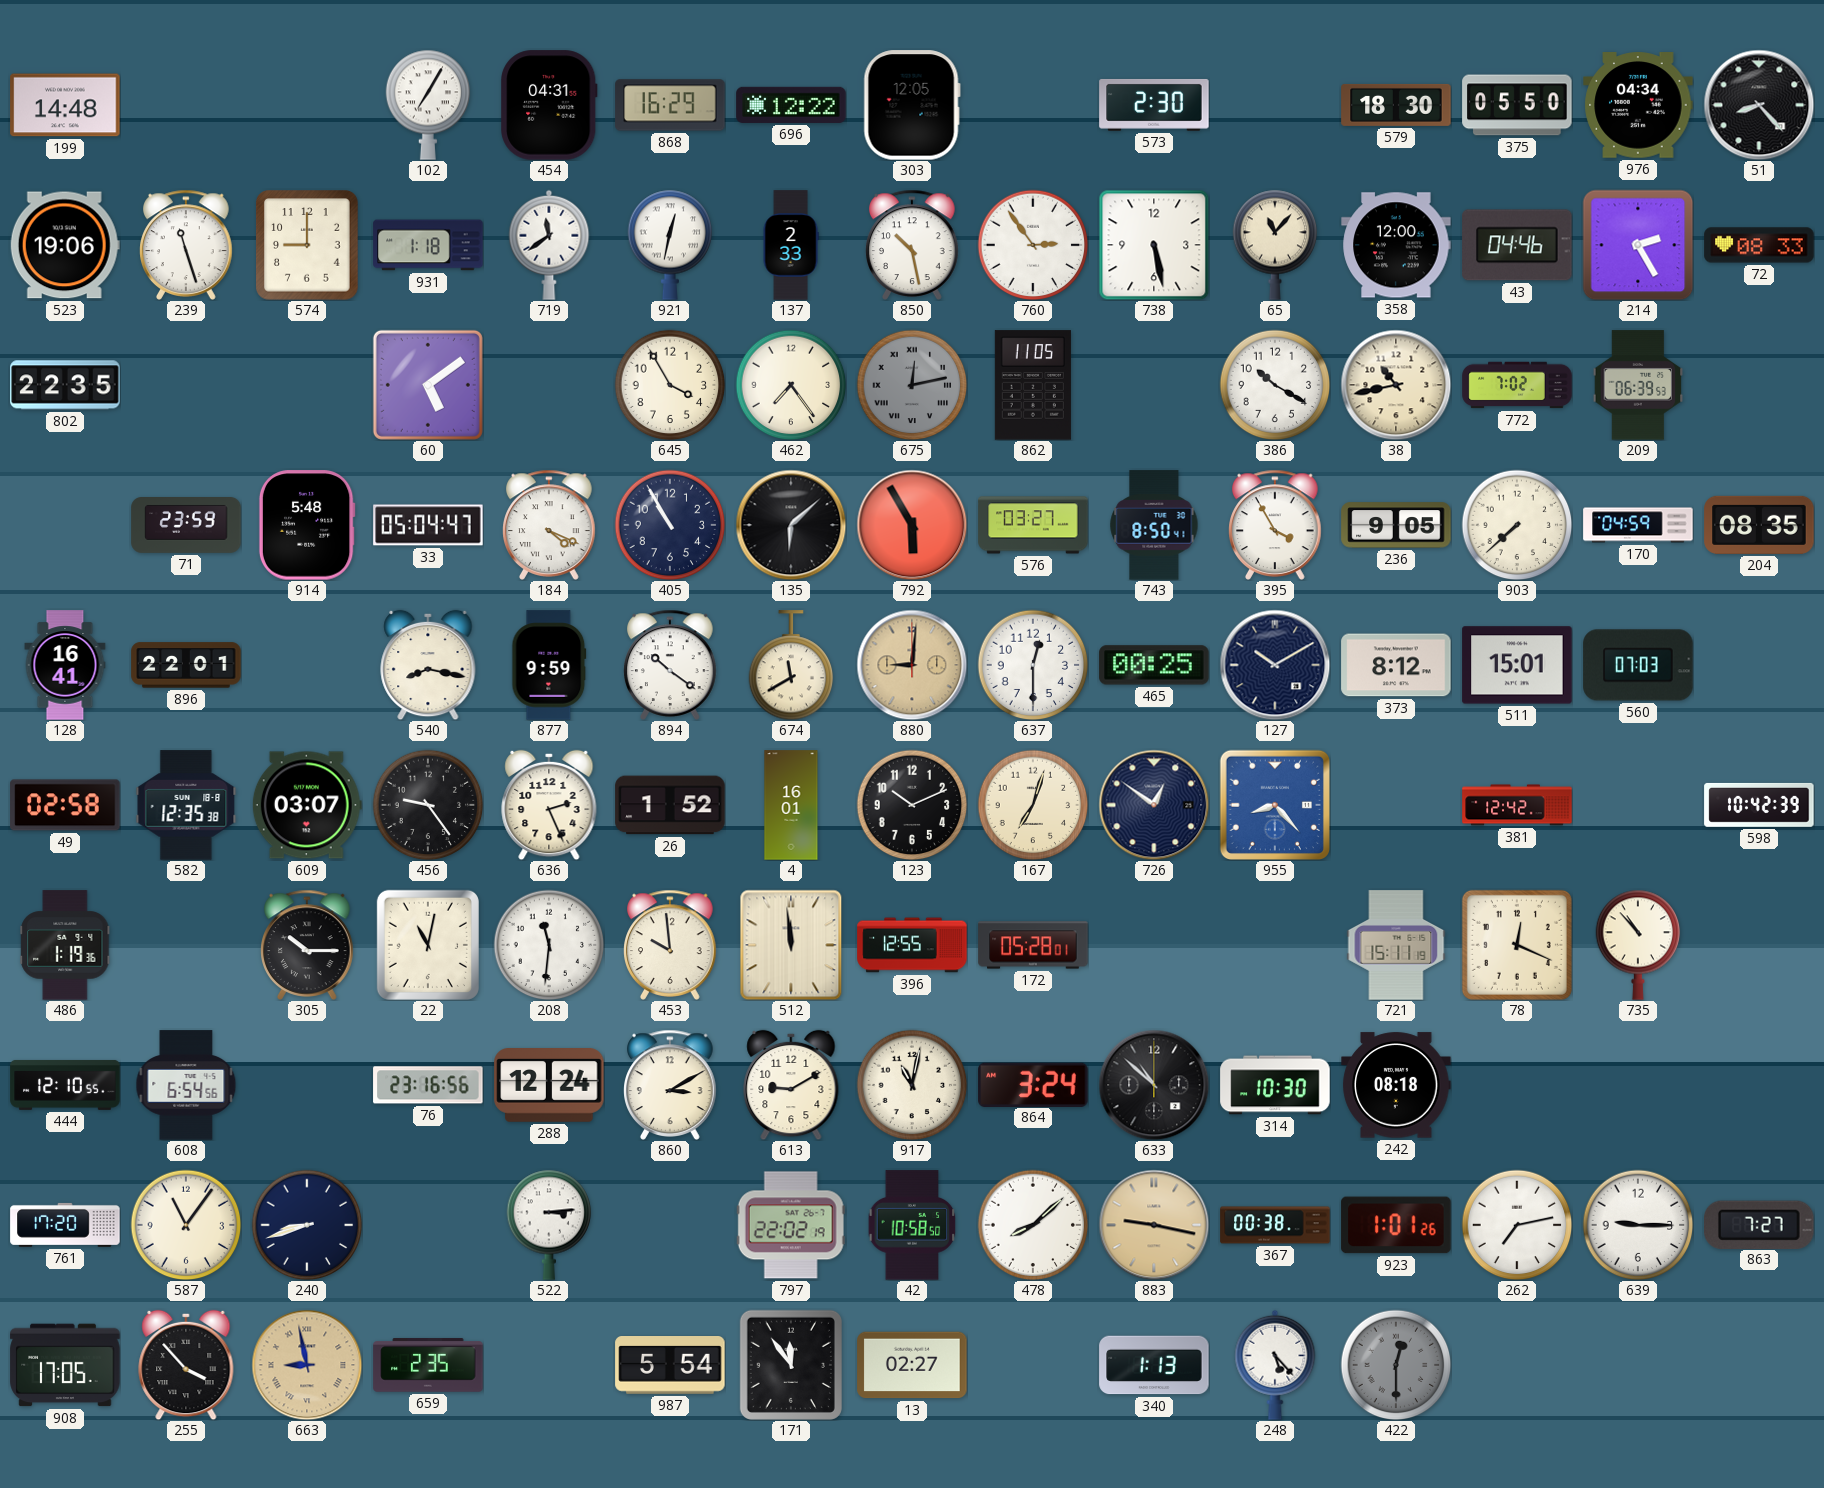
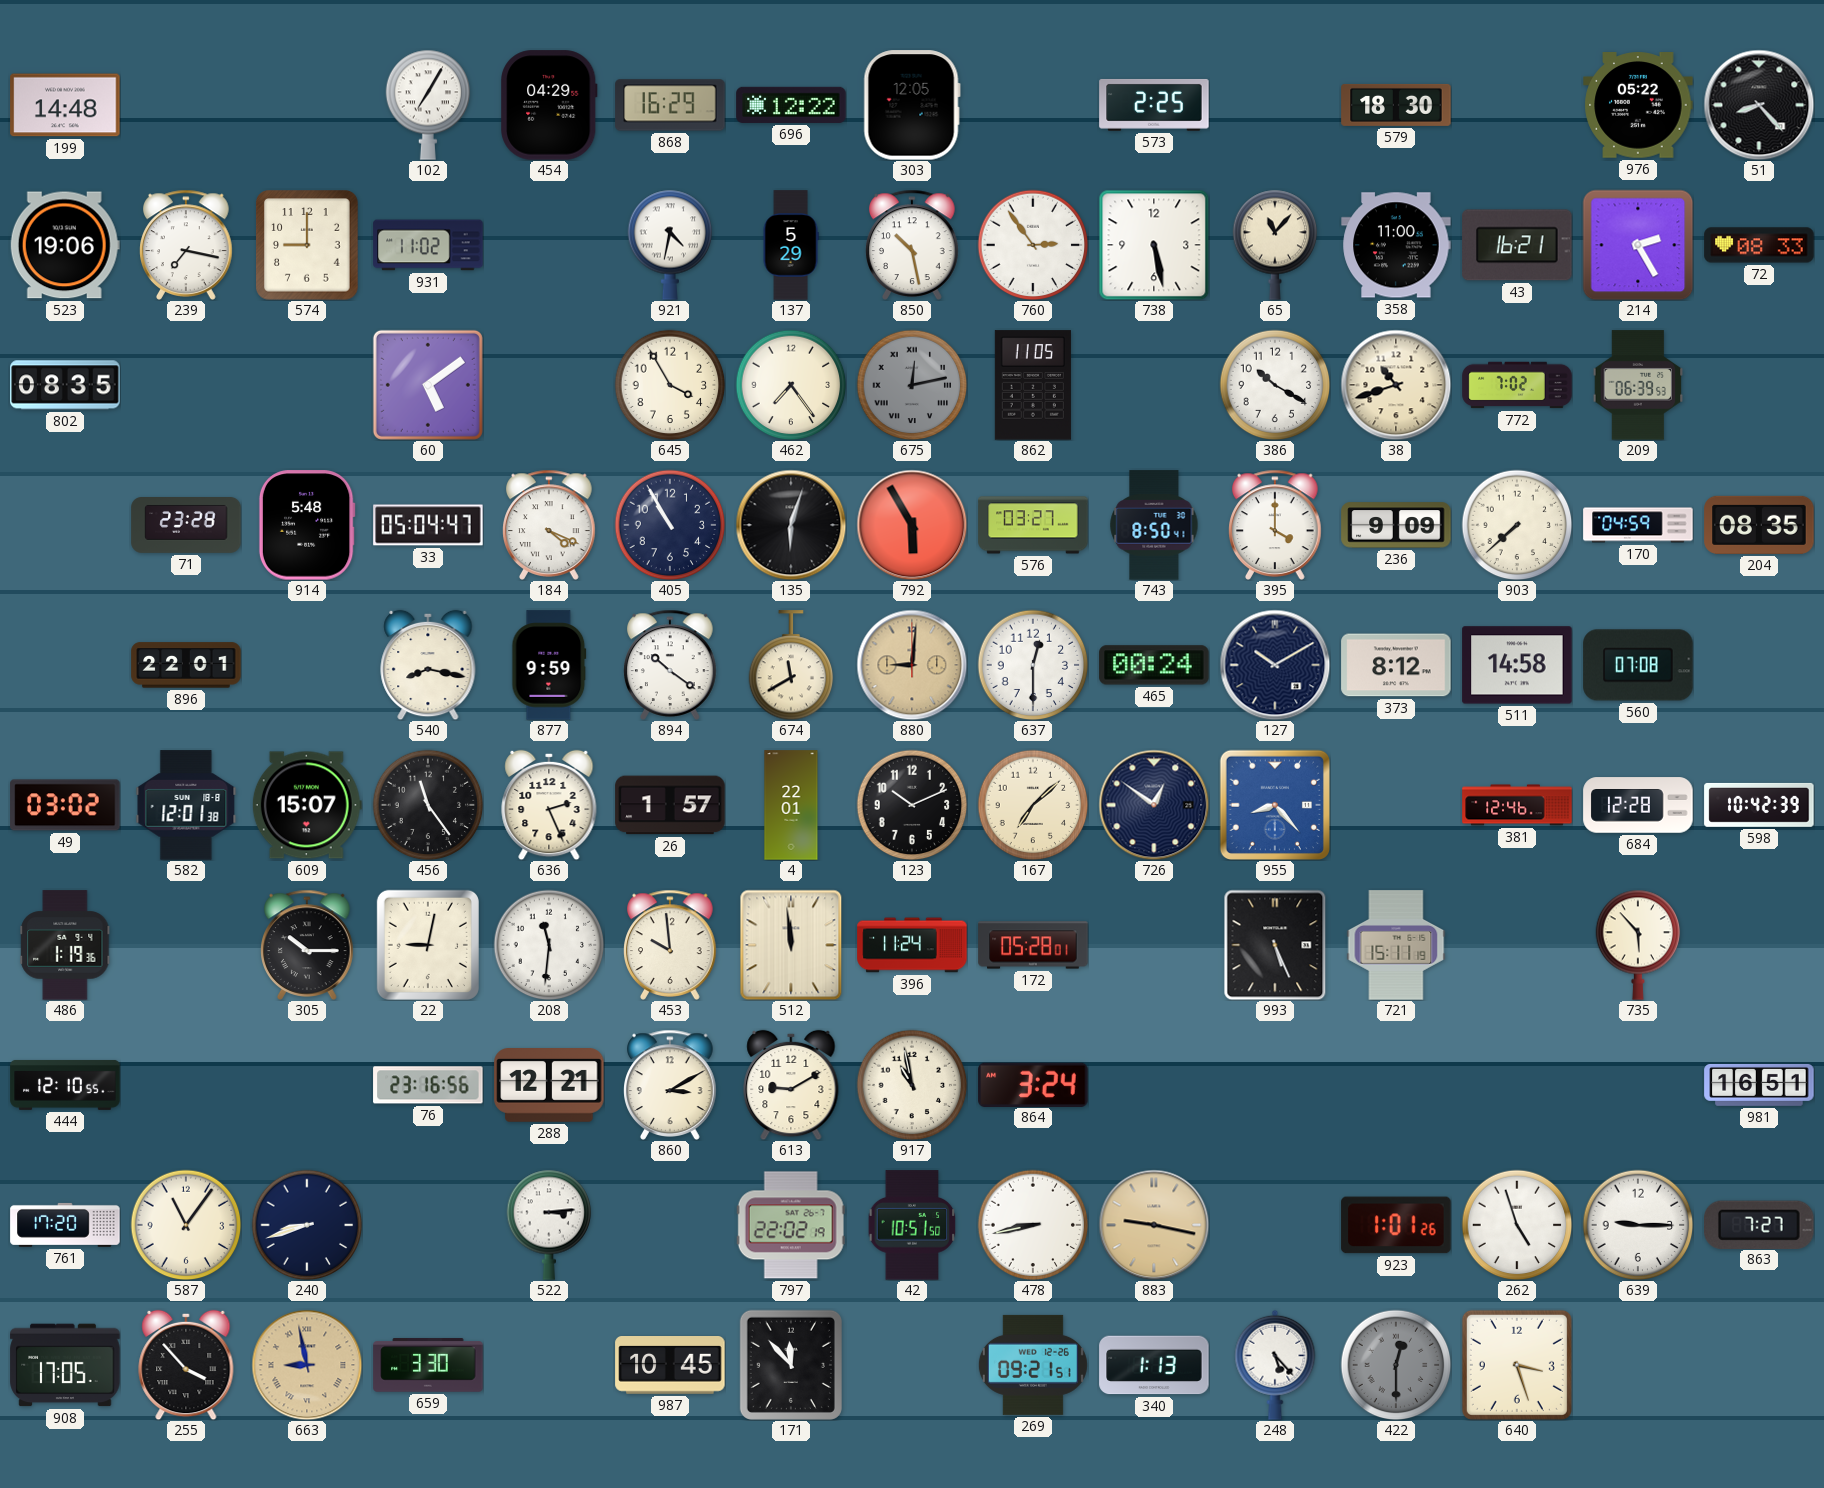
454: 04:31 -> 04:29
573: 2:30 -> 2:25
375: 05:50 -> none
976: 04:34 -> 05:22
239: 11:27 -> 7:17
931: 1:18 -> 11:02
719: 11:39 -> none
921: 12:32 -> 4:32
137: 2:33 -> 5:29
358: 12:00 -> 11:00
43: 04:46 -> 16:21
802: 22:35 -> 08:35
38: 10:43 -> 10:42
71: 23:59 -> 23:28
135: 6:08 -> 6:03
395: 3:55 -> 4:00
236: 9:05 -> 9:09
128: 16:41 -> none
465: 00:25 -> 00:24
511: 15:01 -> 14:58
560: 07:03 -> 07:08
49: 02:58 -> 03:02
582: 12:35 -> 12:01
609: 03:07 -> 15:07
456: 9:24 -> 11:24
26: 1:52 -> 1:57
4: 16:01 -> 22:01
167: 7:03 -> 7:08
381: 12:42 -> 12:46
684: none -> 12:28
22: 11:02 -> 9:02
396: 12:55 -> 11:24
993: none -> 5:26
78: 12:19 -> none
735: 10:53 -> 5:53
608: 6:54 -> none
288: 12:24 -> 12:21
917: 11:02 -> 10:58
633: 10:52 -> none
314: 10:30 -> none
242: 08:18 -> none
981: none -> 16:51
42: 10:58 -> 10:51
478: 8:08 -> 8:43
367: 00:38 -> none
262: 7:13 -> 4:57
659: 2:35 -> 3:30
987: 5:54 -> 10:45
171: 11:54 -> 11:53
13: 02:27 -> none
269: none -> 09:21
640: none -> 3:27
